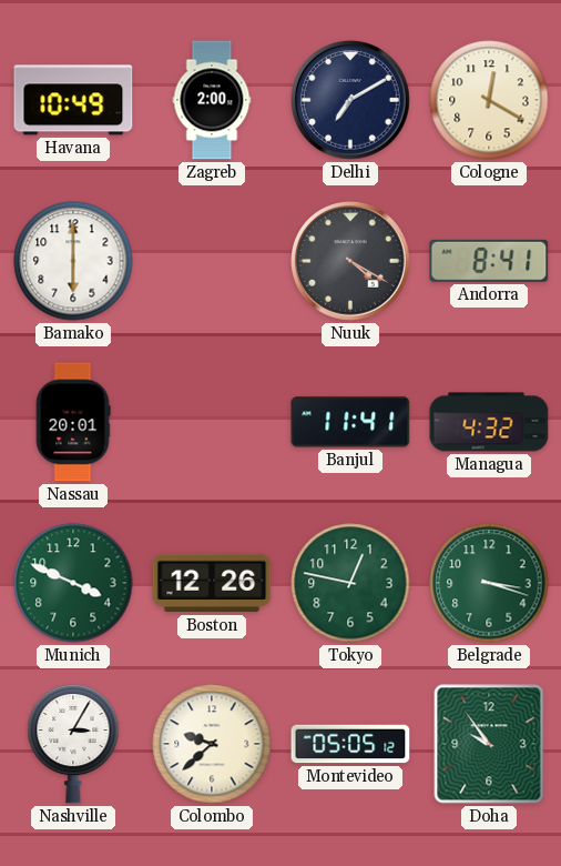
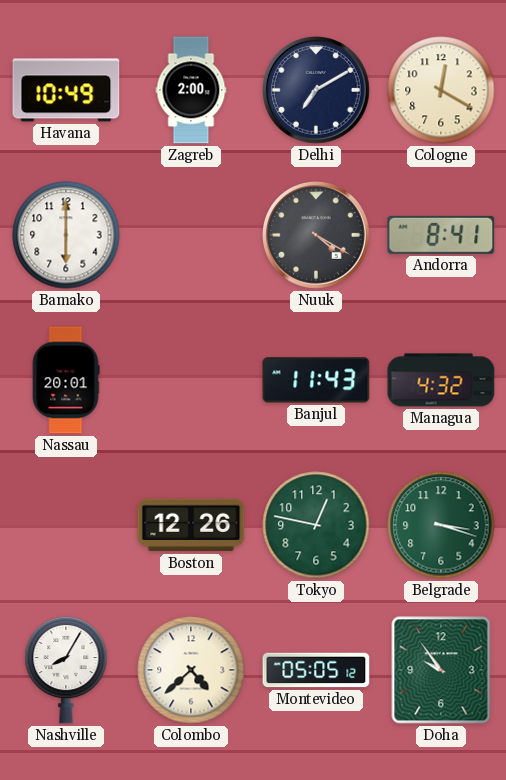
Banjul: 11:41 -> 11:43
Munich: 3:49 -> none
Nashville: 3:05 -> 8:05
Colombo: 9:38 -> 4:38
